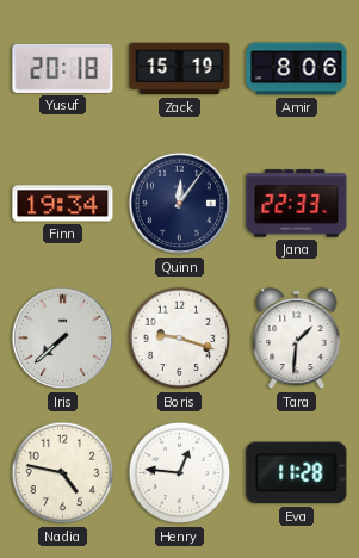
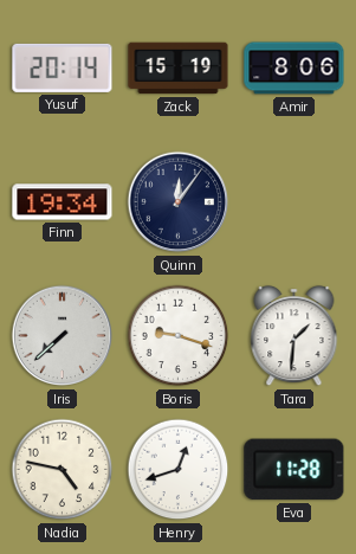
Yusuf: 20:18 -> 20:14
Jana: 22:33 -> none
Henry: 12:46 -> 12:42
